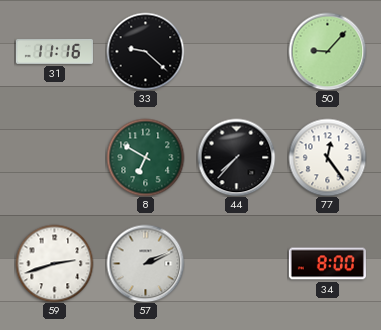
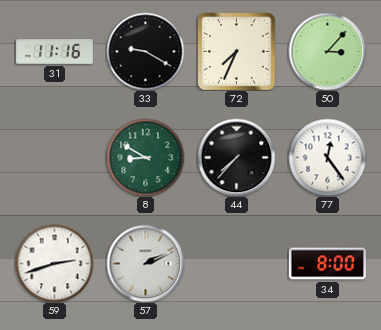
33: 9:22 -> 9:20
72: none -> 7:34
50: 9:07 -> 3:07
8: 6:50 -> 8:50
